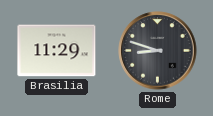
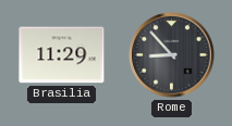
Rome: 8:48 -> 8:53
